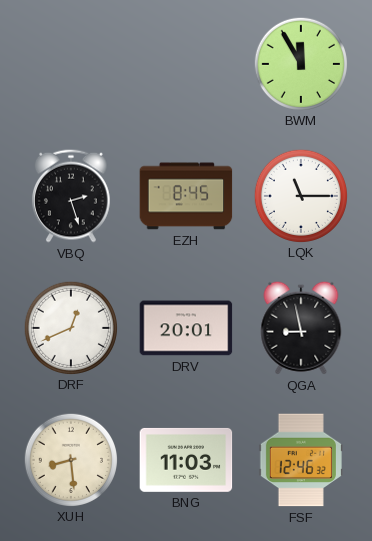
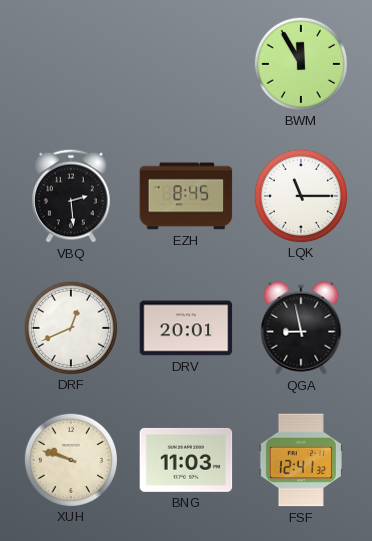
VBQ: 2:27 -> 2:29
XUH: 8:29 -> 9:48
FSF: 12:46 -> 12:41
